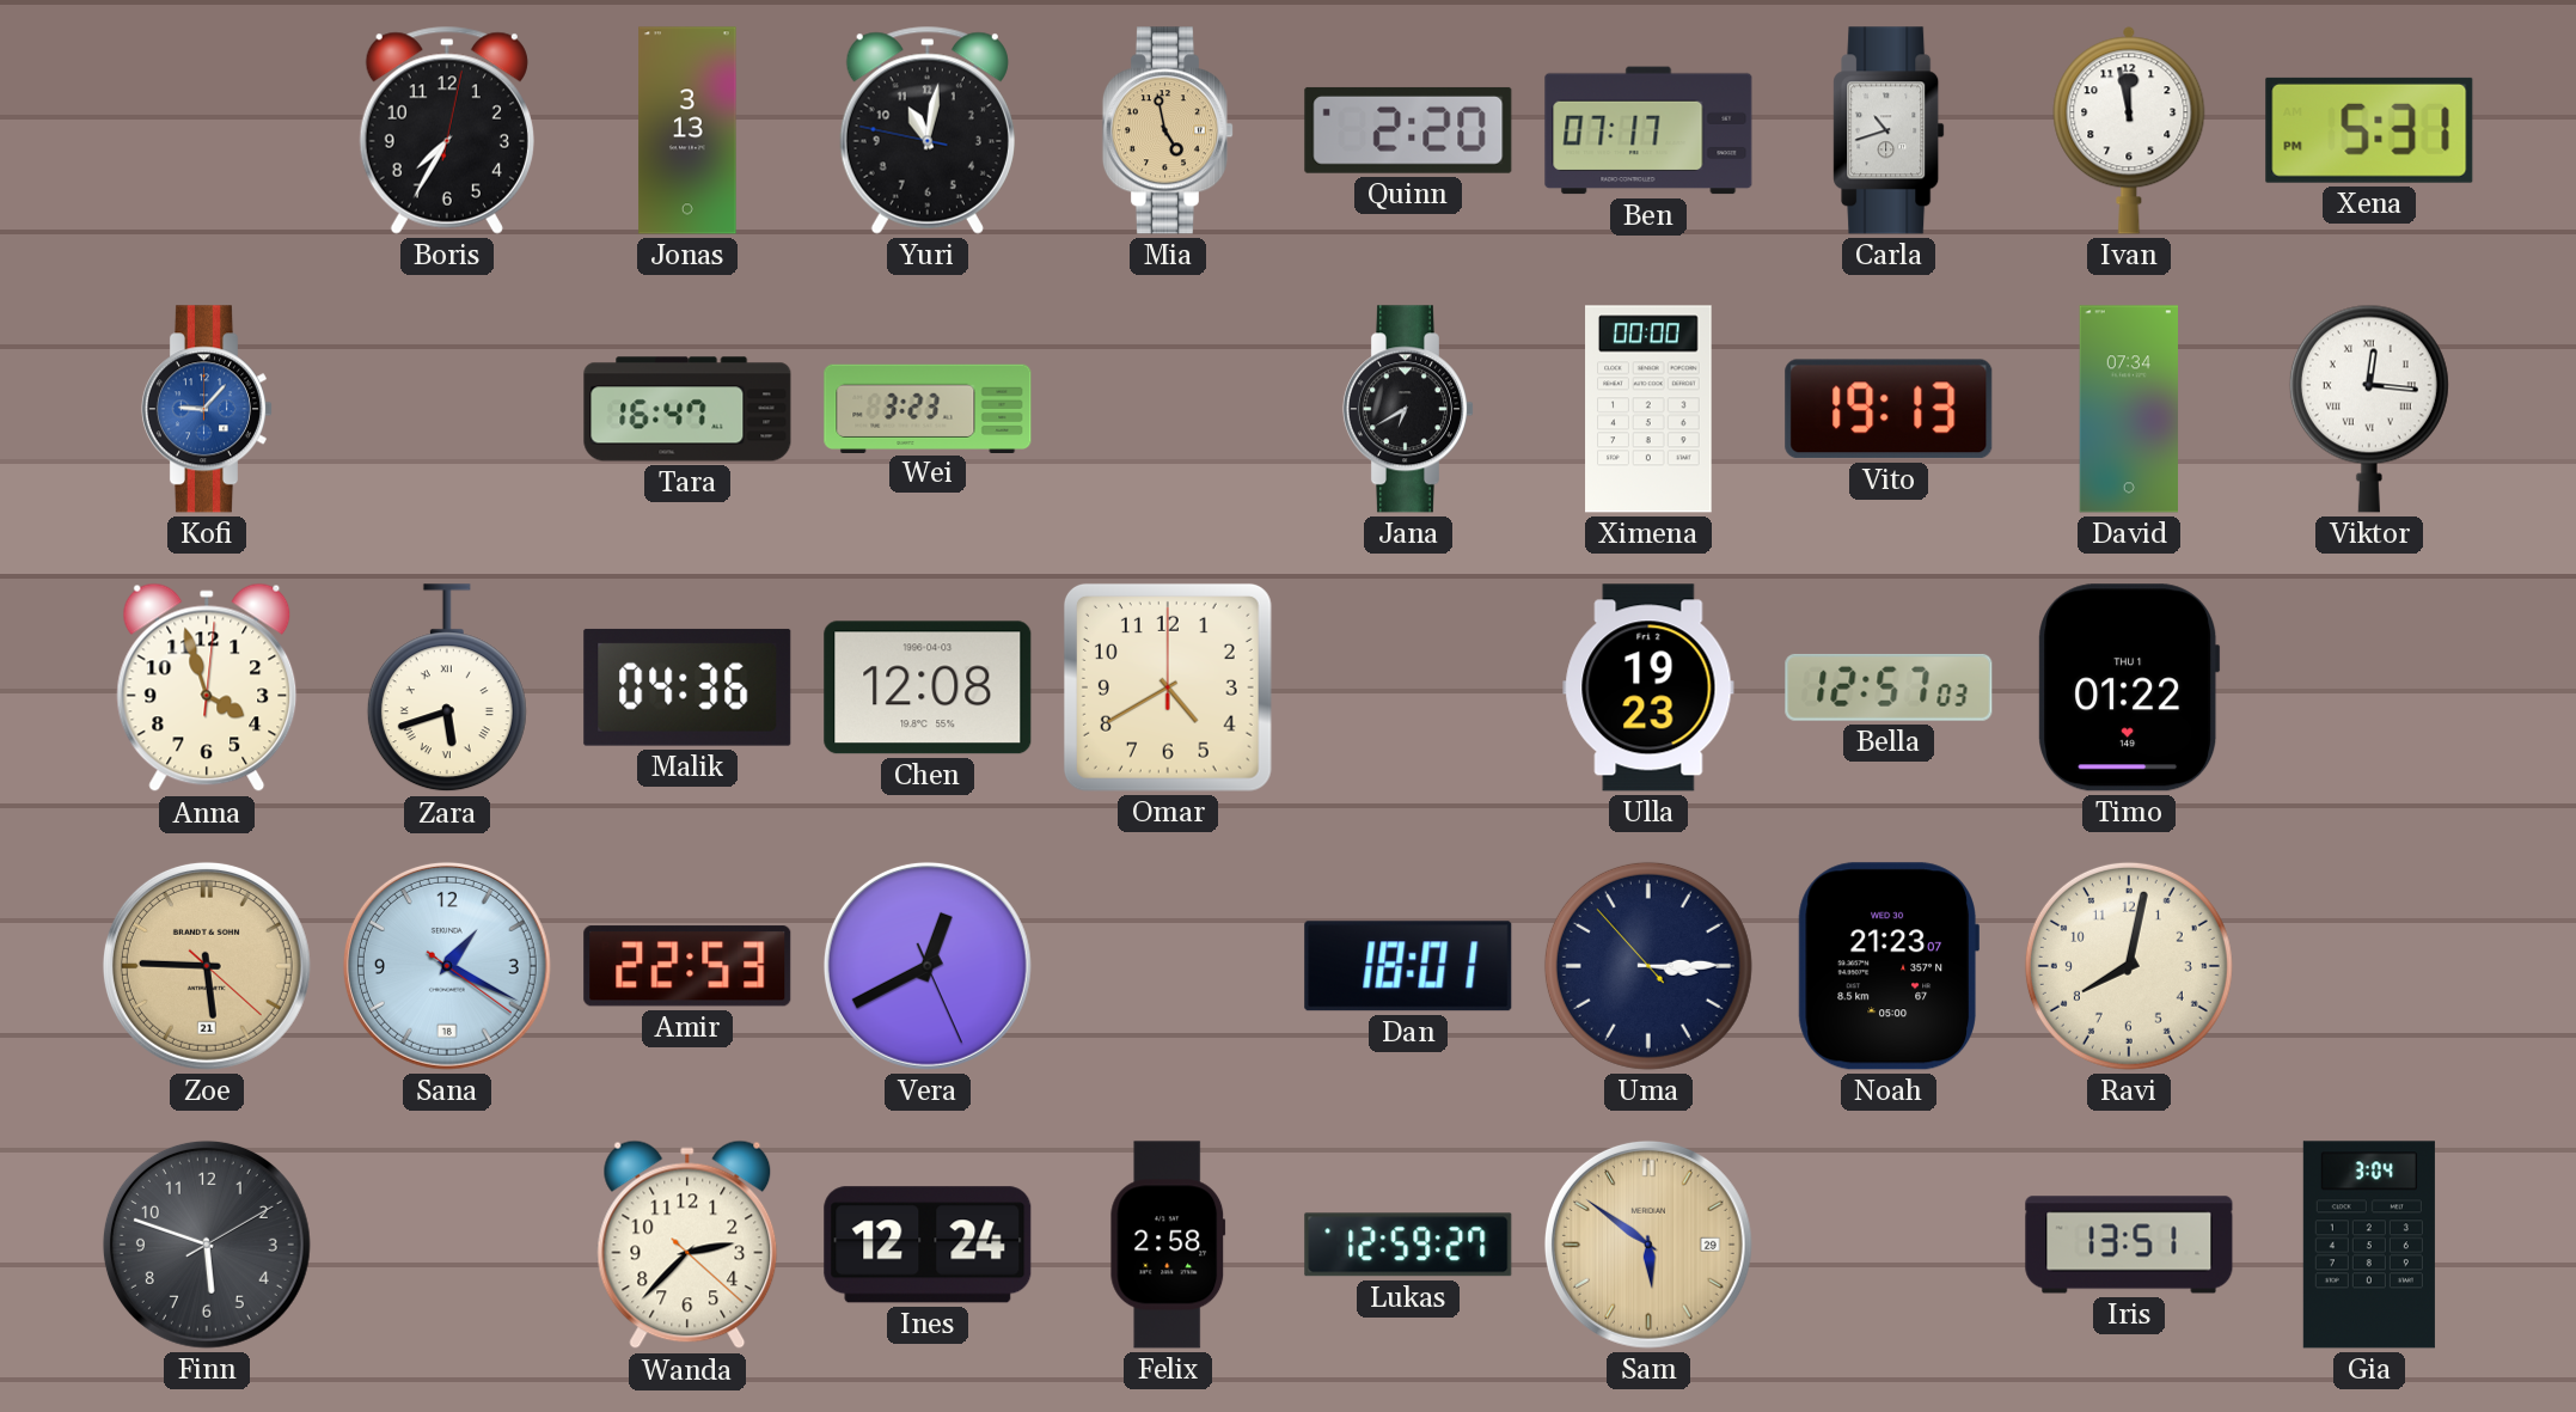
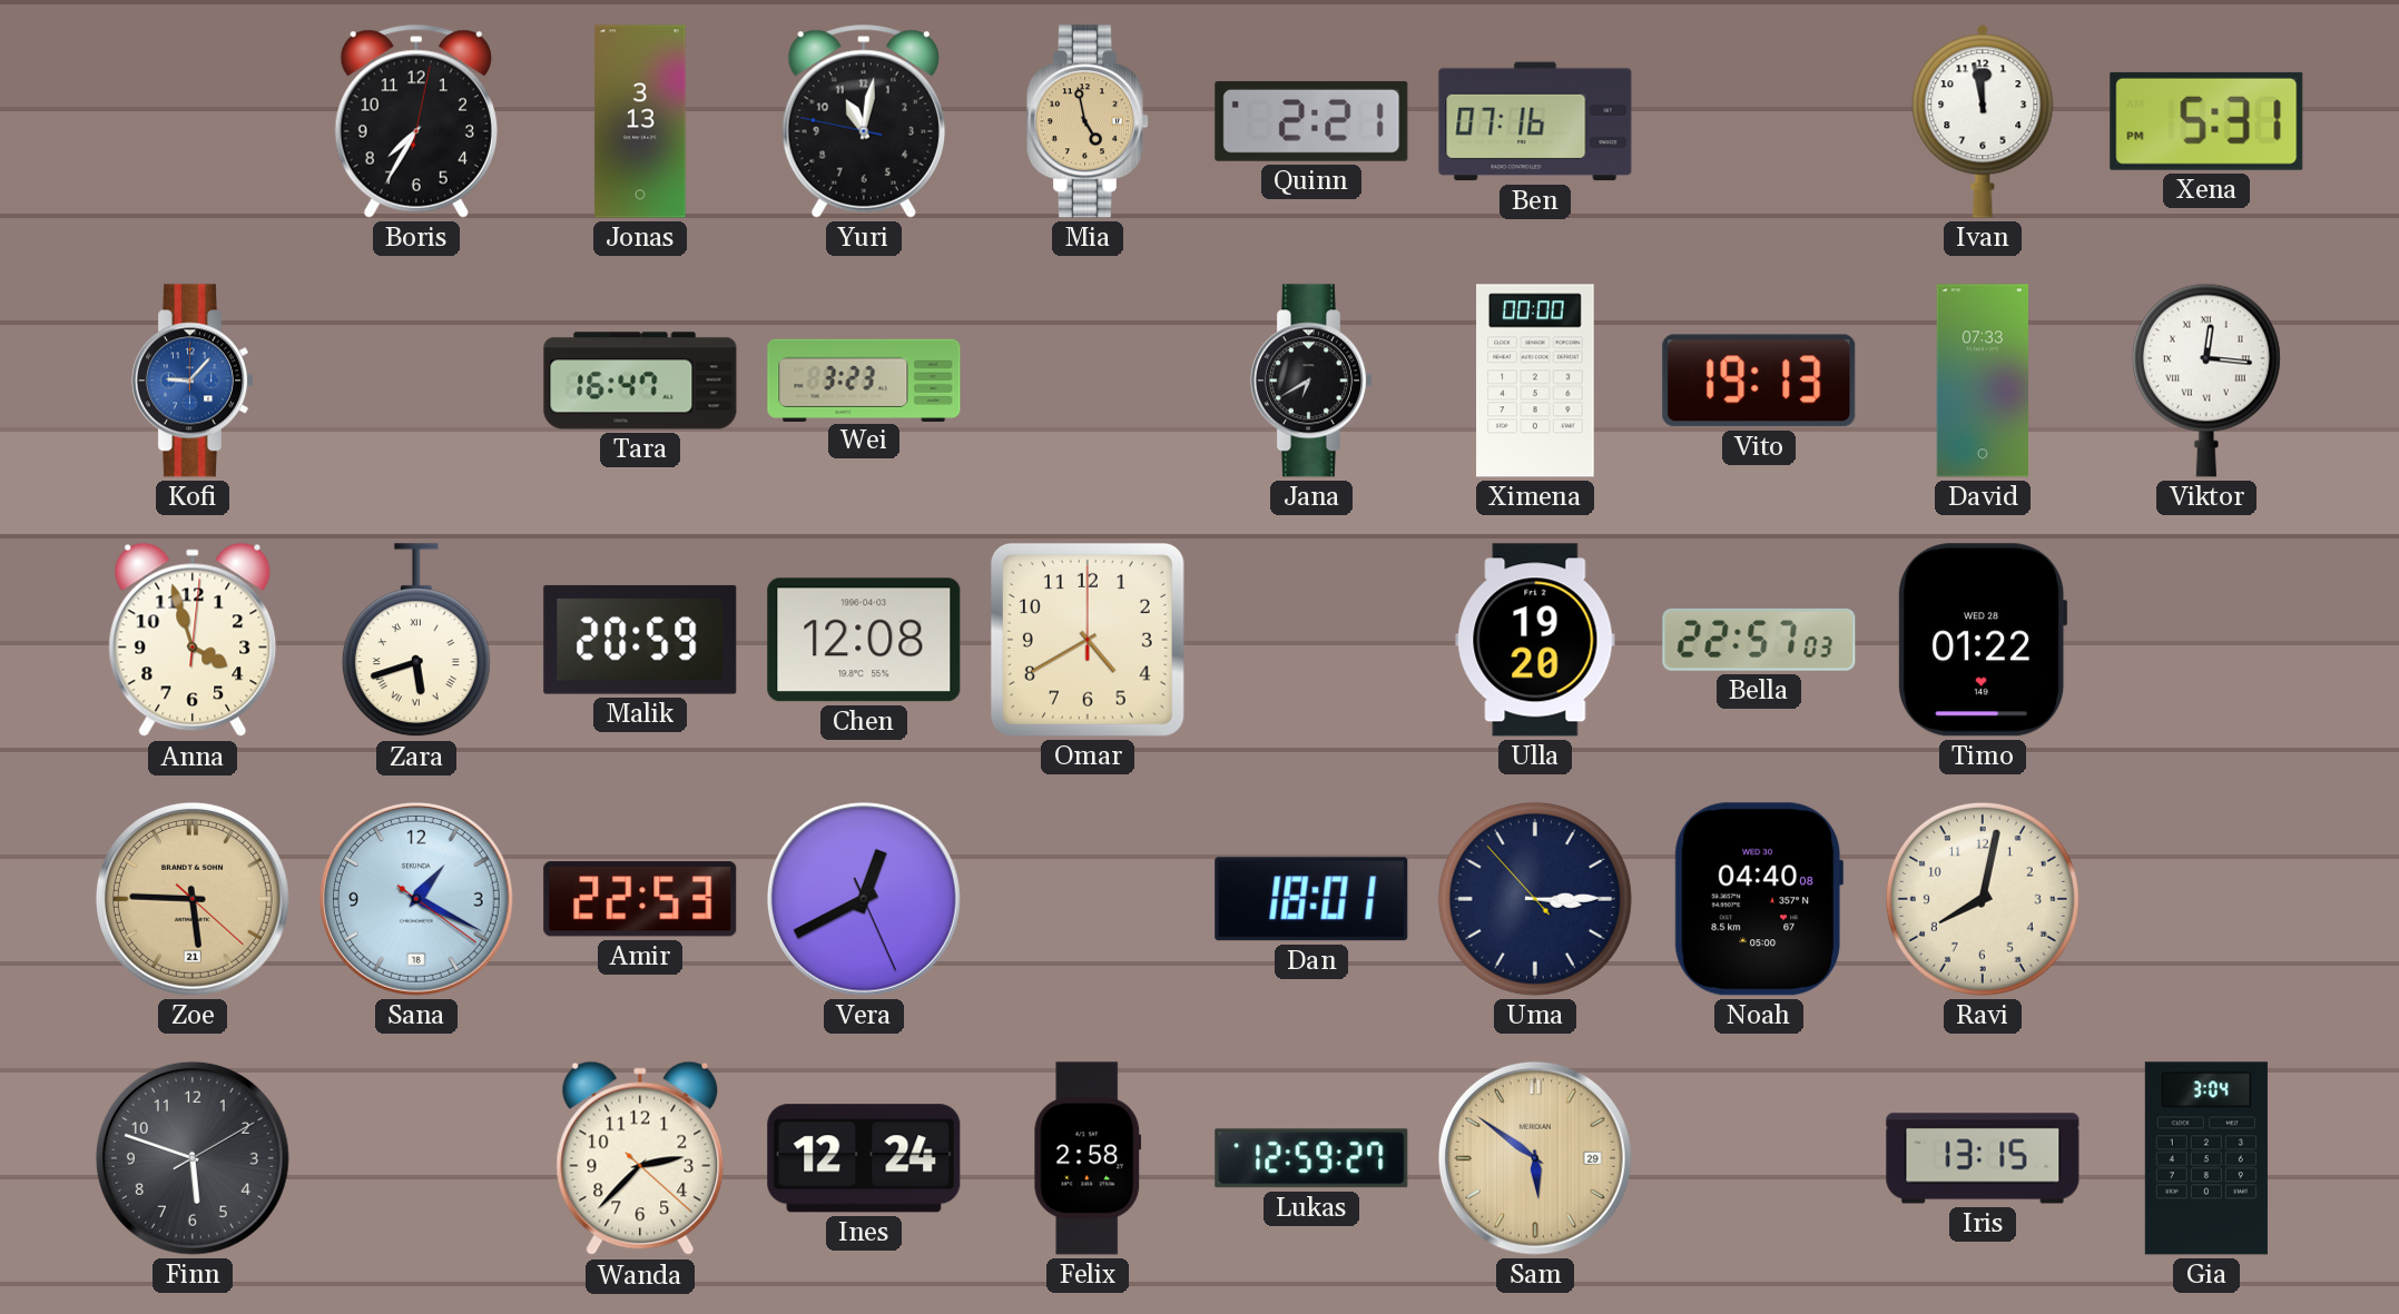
Quinn: 2:20 -> 2:21
Ben: 07:17 -> 07:16
Carla: 10:42 -> none
David: 07:34 -> 07:33
Malik: 04:36 -> 20:59
Ulla: 19:23 -> 19:20
Bella: 12:57 -> 22:57
Timo date: THU 1 -> WED 28
Noah: 21:23 -> 04:40
Iris: 13:51 -> 13:15
